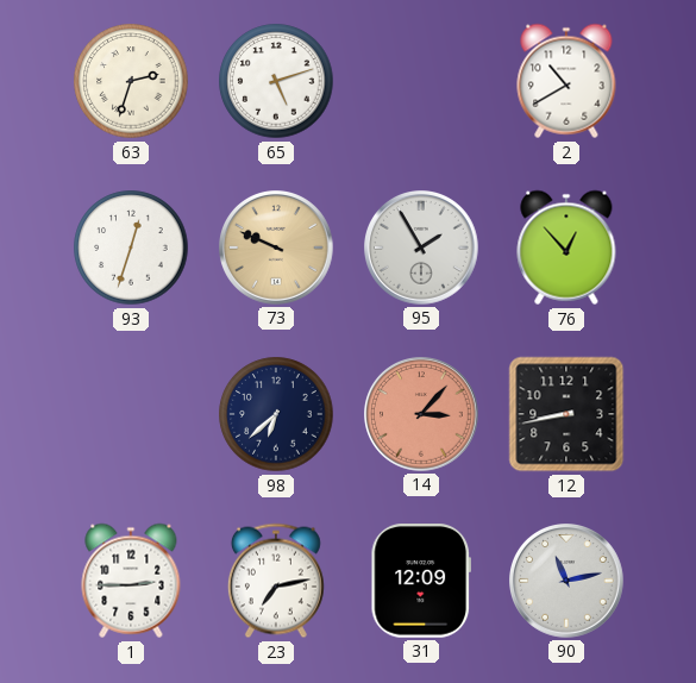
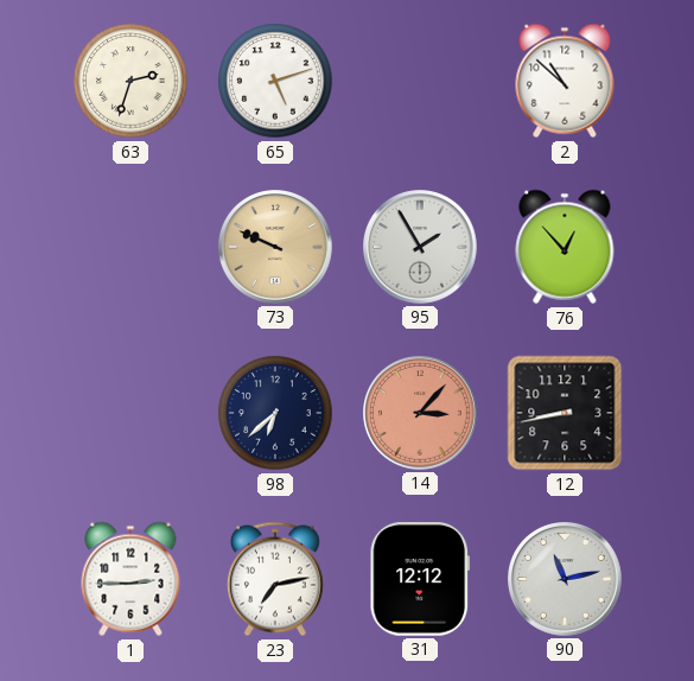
2: 10:40 -> 10:52
93: 12:33 -> none
31: 12:09 -> 12:12
